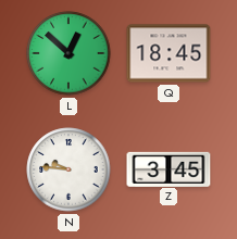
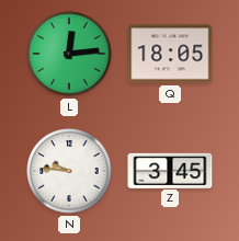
L: 12:52 -> 12:14
Q: 18:45 -> 18:05
